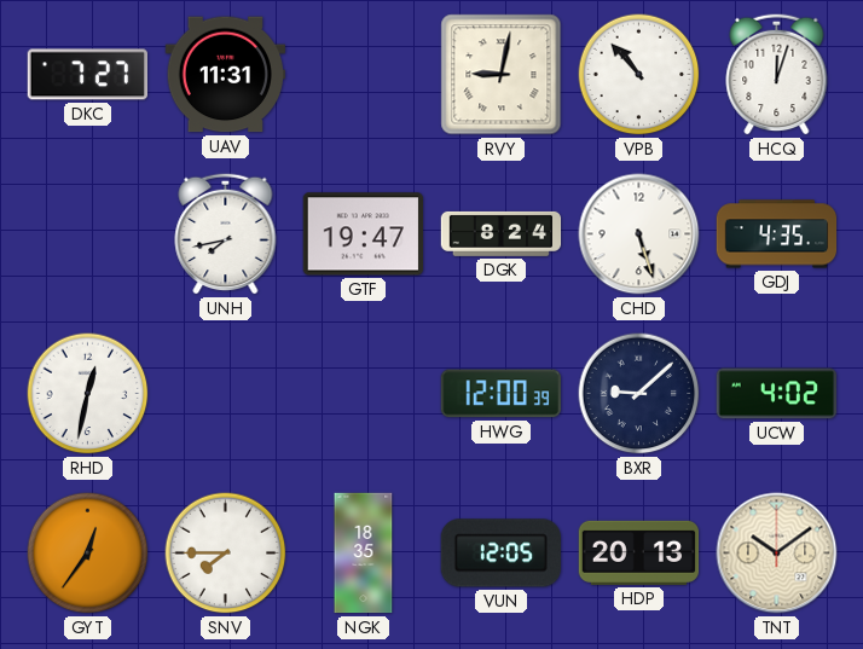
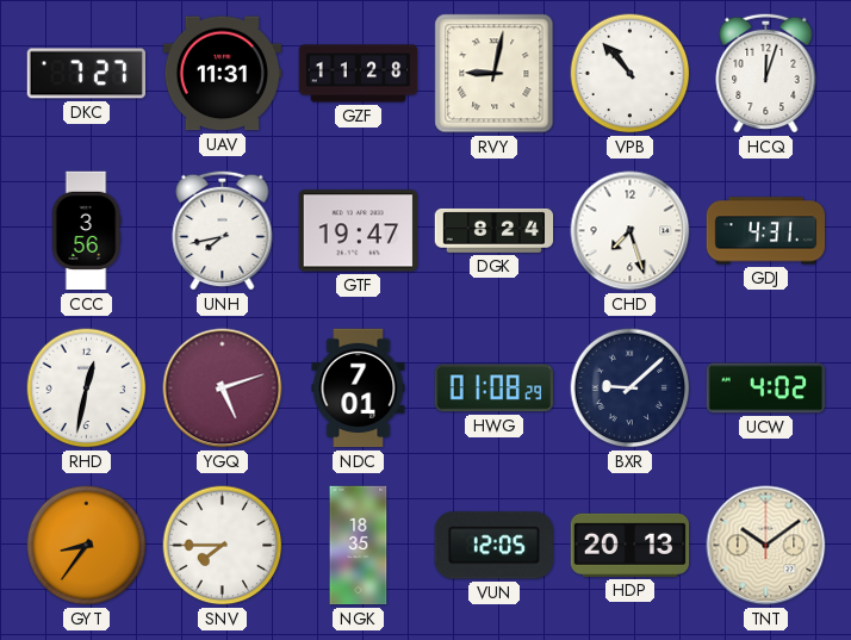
GZF: none -> 11:28
CCC: none -> 3:56
CHD: 5:27 -> 7:27
GDJ: 4:35 -> 4:31
YGQ: none -> 5:12
NDC: none -> 7:01
HWG: 12:00 -> 01:08
GYT: 12:36 -> 8:36
